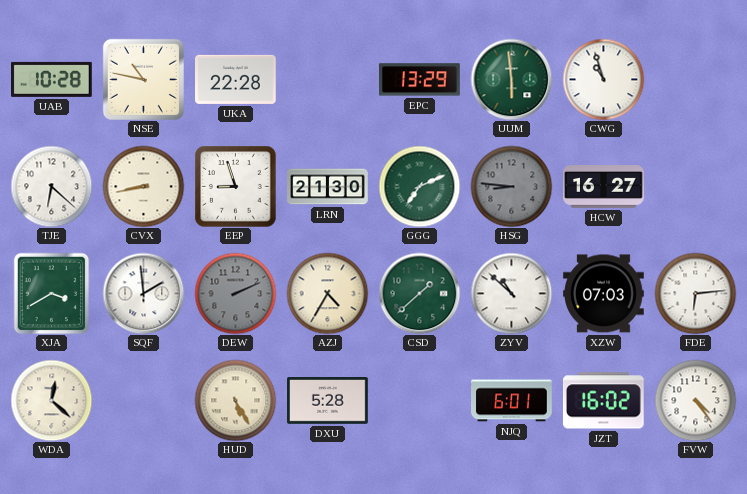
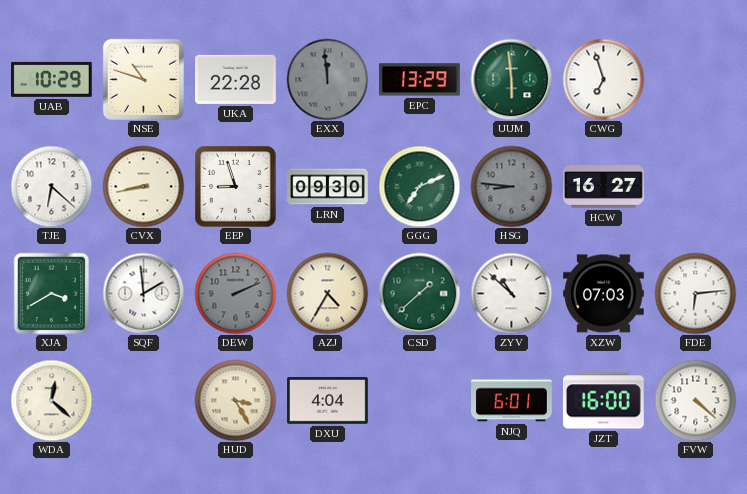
UAB: 10:28 -> 10:29
NSE: 10:47 -> 10:48
EXX: none -> 11:59
CWG: 10:57 -> 6:57
LRN: 21:30 -> 09:30
HUD: 5:25 -> 3:25
DXU: 5:28 -> 4:04
JZT: 16:02 -> 16:00
FVW: 4:24 -> 4:22
